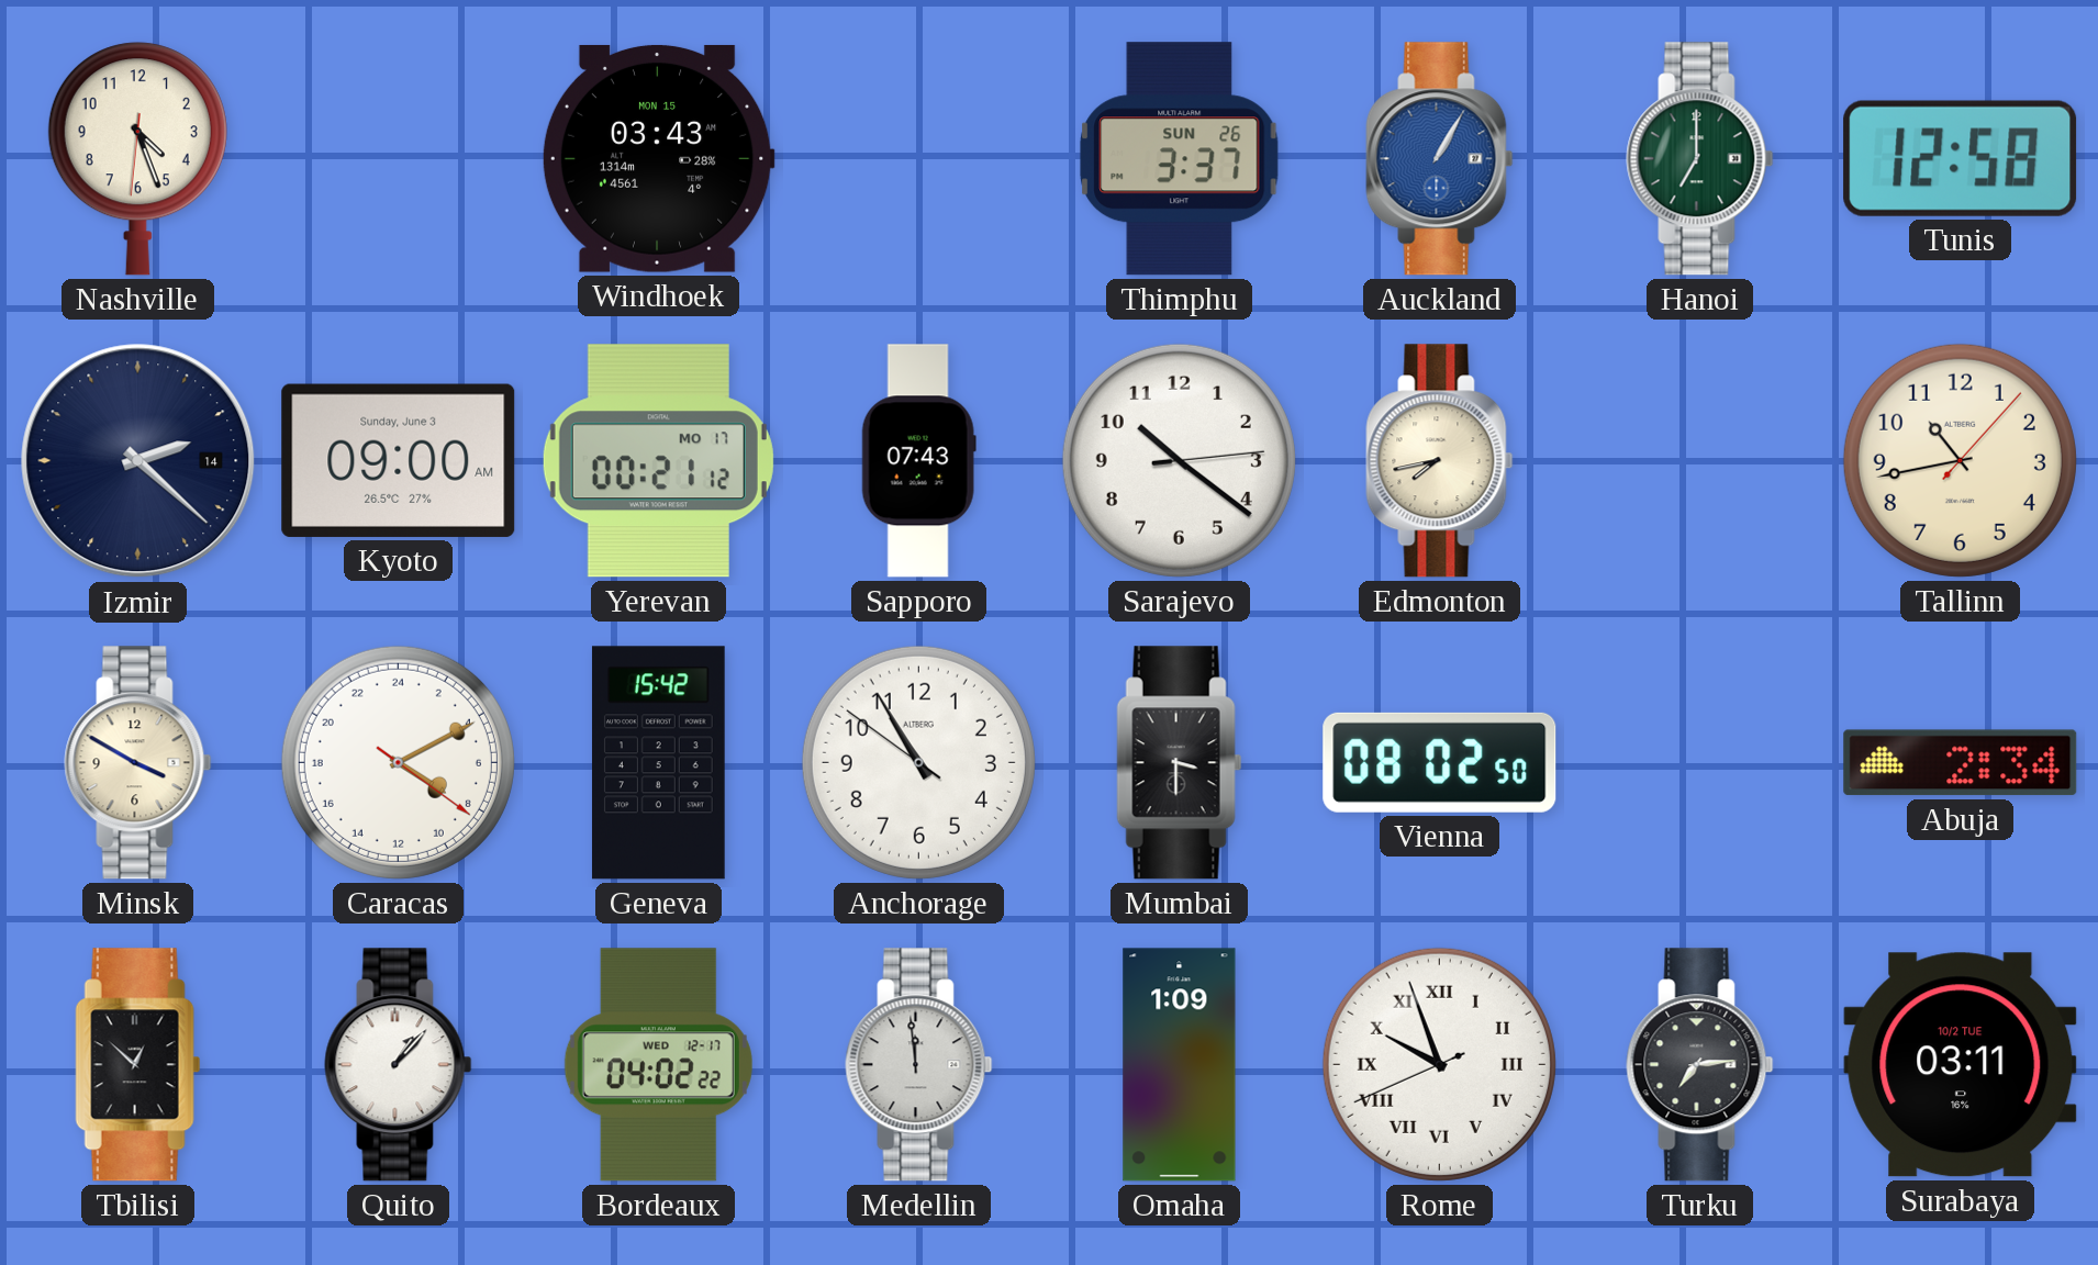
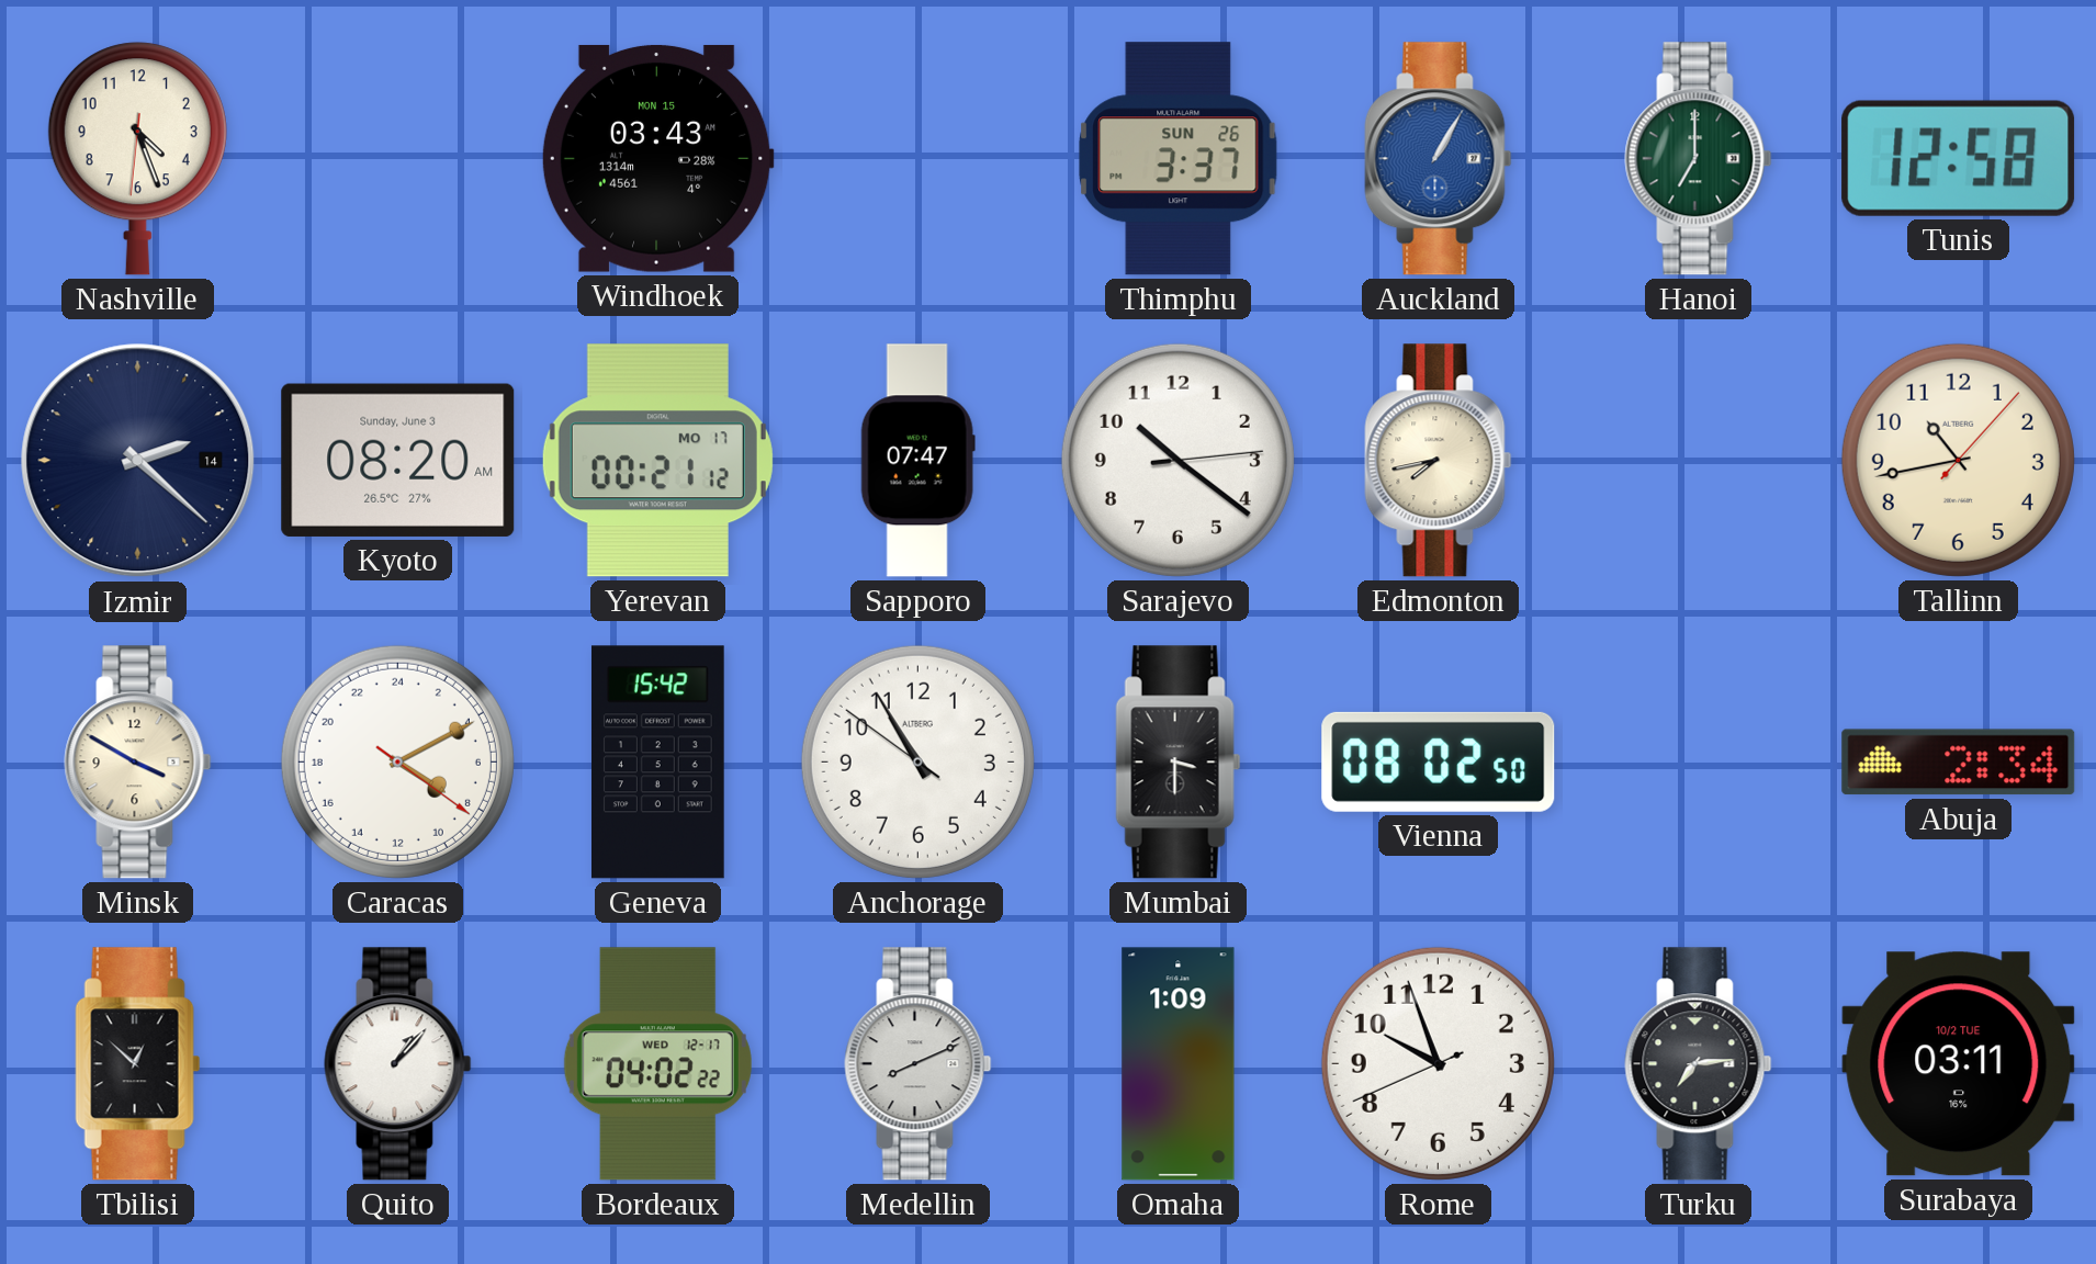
Kyoto: 09:00 -> 08:20
Sapporo: 07:43 -> 07:47
Medellin: 11:59 -> 8:11
Rome numerals: Roman -> Arabic
